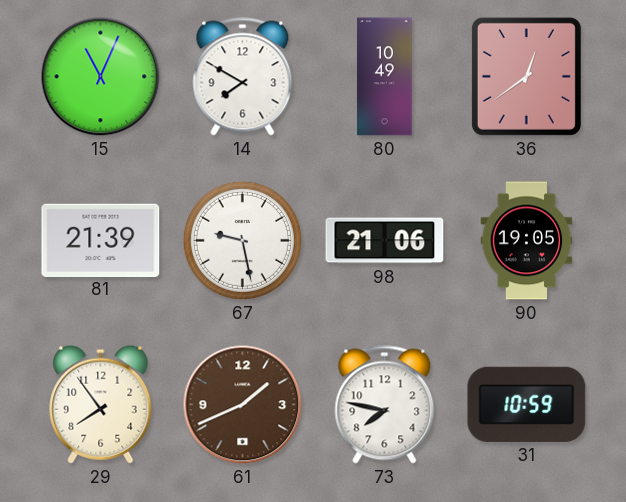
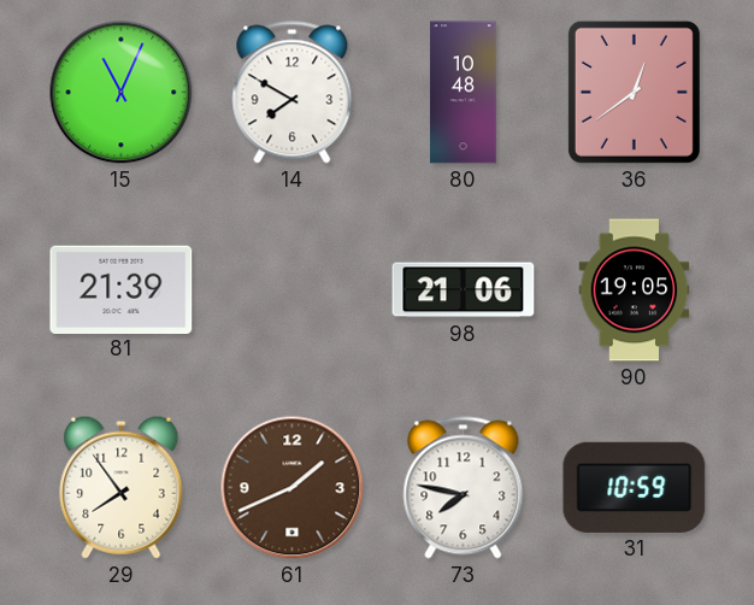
80: 10:49 -> 10:48
67: 9:28 -> none
